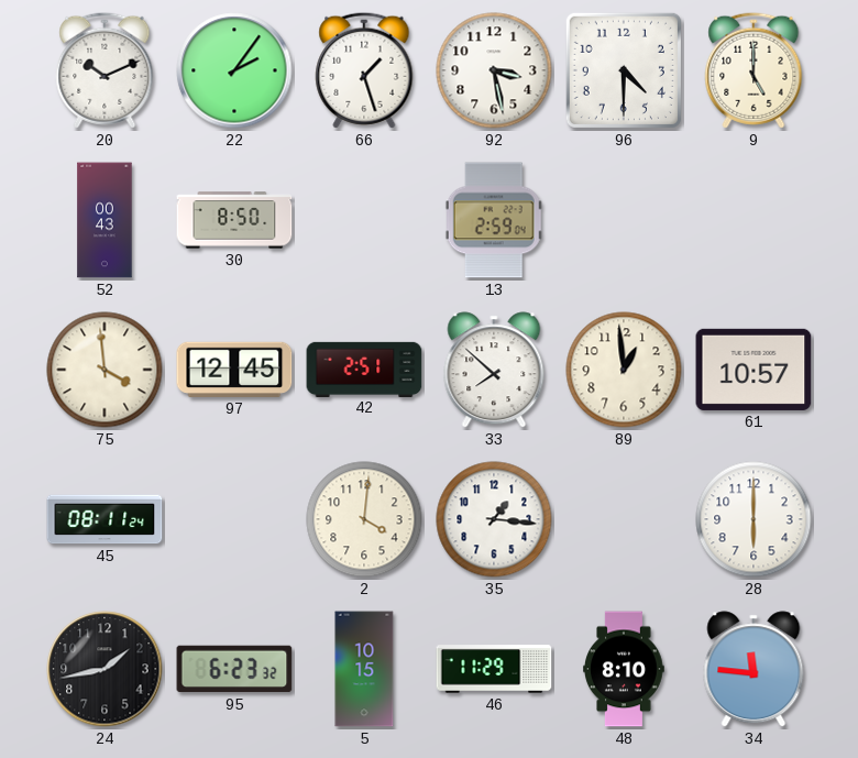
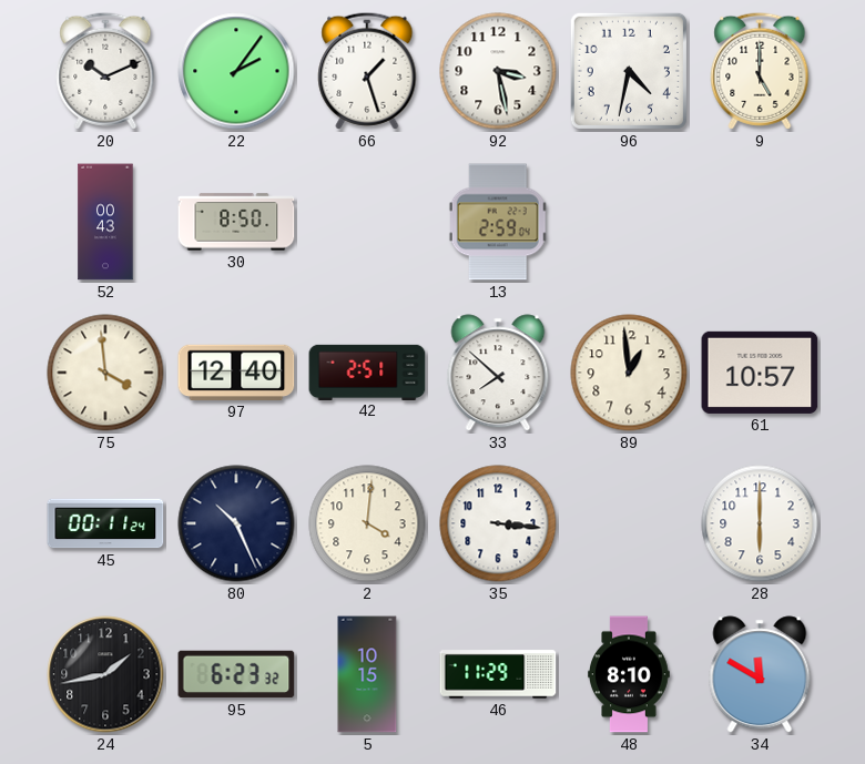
96: 4:30 -> 4:32
97: 12:45 -> 12:40
45: 08:11 -> 00:11
80: none -> 10:26
35: 1:16 -> 3:16
34: 11:46 -> 11:50
